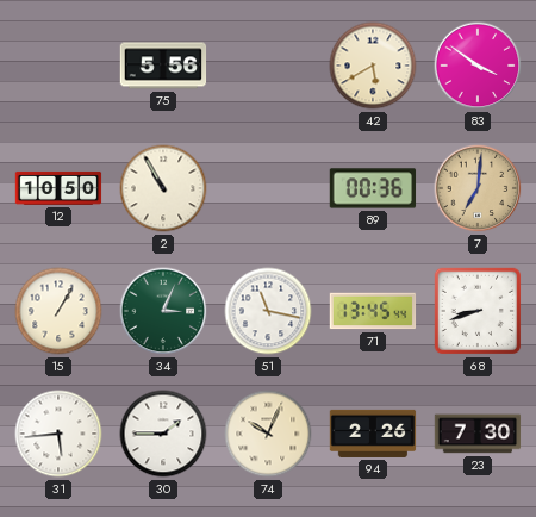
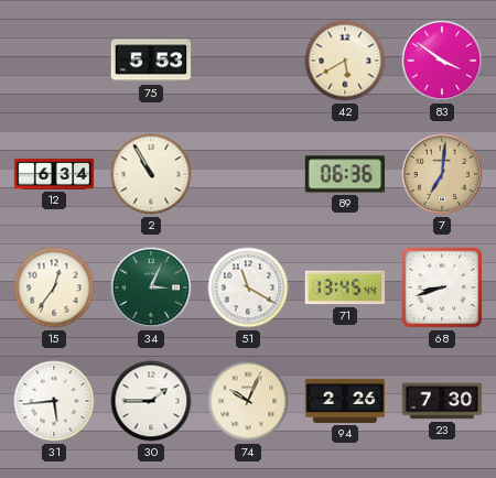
75: 5:56 -> 5:53
12: 10:50 -> 6:34
89: 00:36 -> 06:36
15: 1:05 -> 12:36
51: 11:17 -> 11:20
